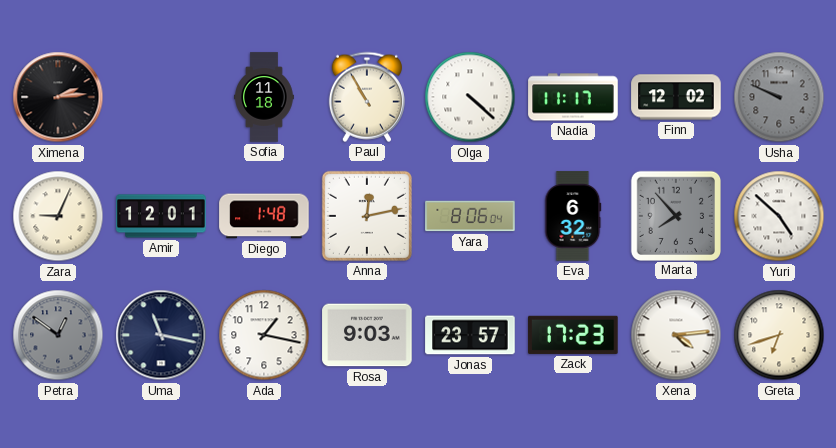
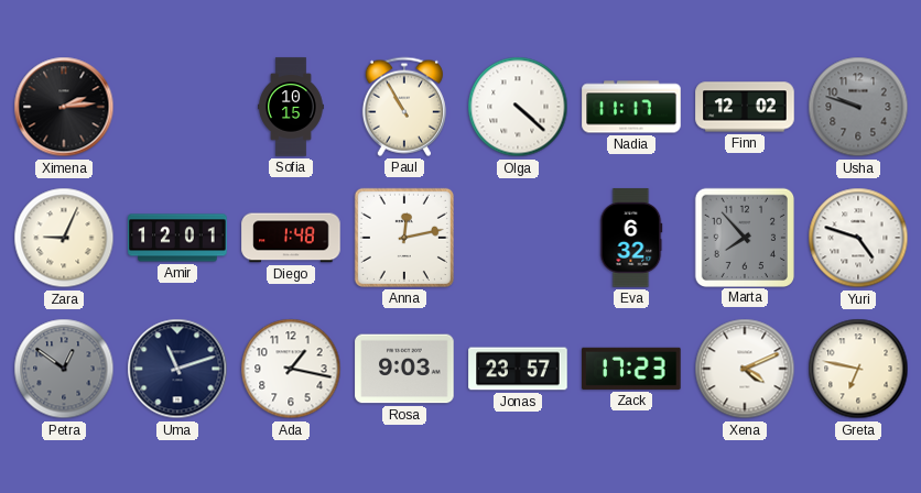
Sofia: 11:18 -> 10:15
Usha: 9:49 -> 9:48
Yara: 8:06 -> none
Yuri: 4:52 -> 4:48
Uma: 11:17 -> 11:12
Xena: 4:14 -> 4:11
Greta: 6:42 -> 6:47
